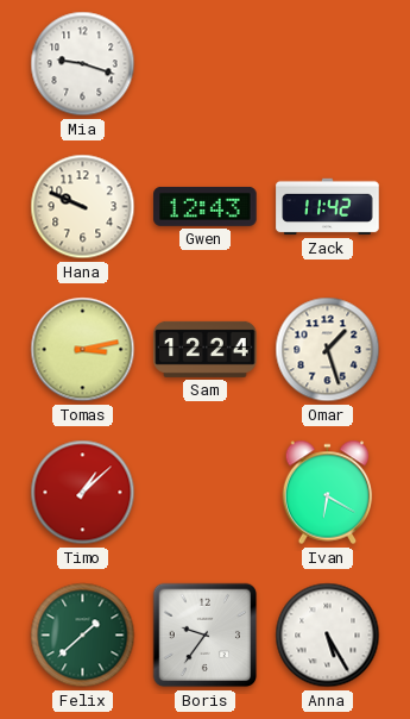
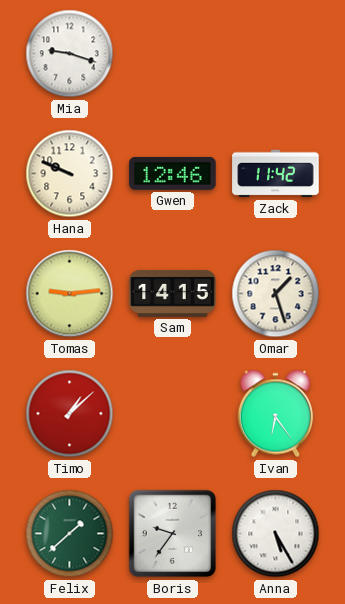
Gwen: 12:43 -> 12:46
Tomas: 3:13 -> 9:14
Sam: 12:24 -> 14:15
Ivan: 6:20 -> 6:24
